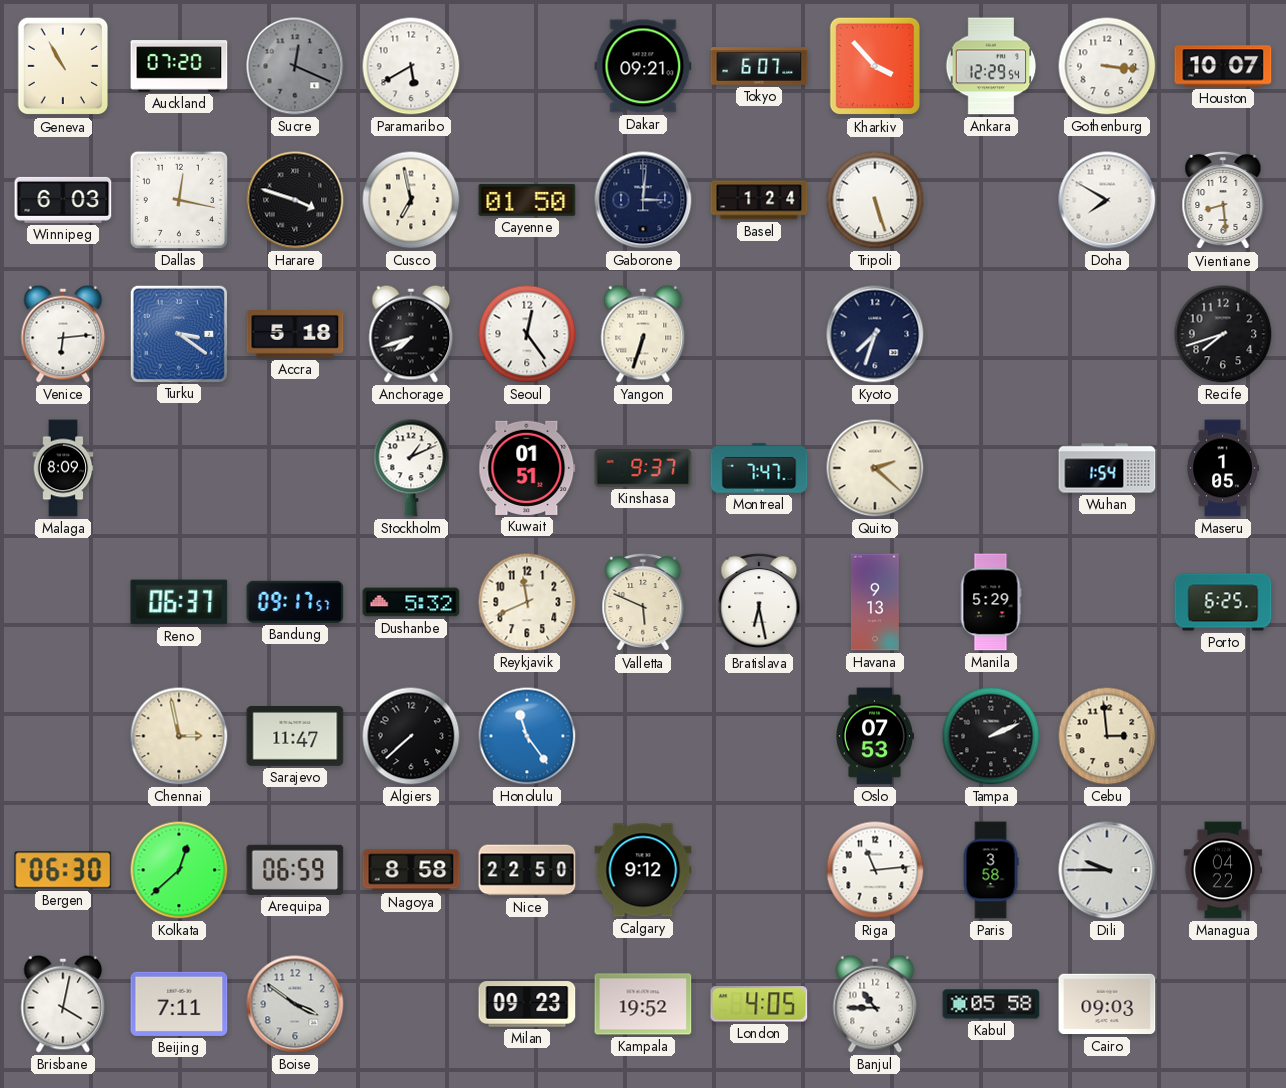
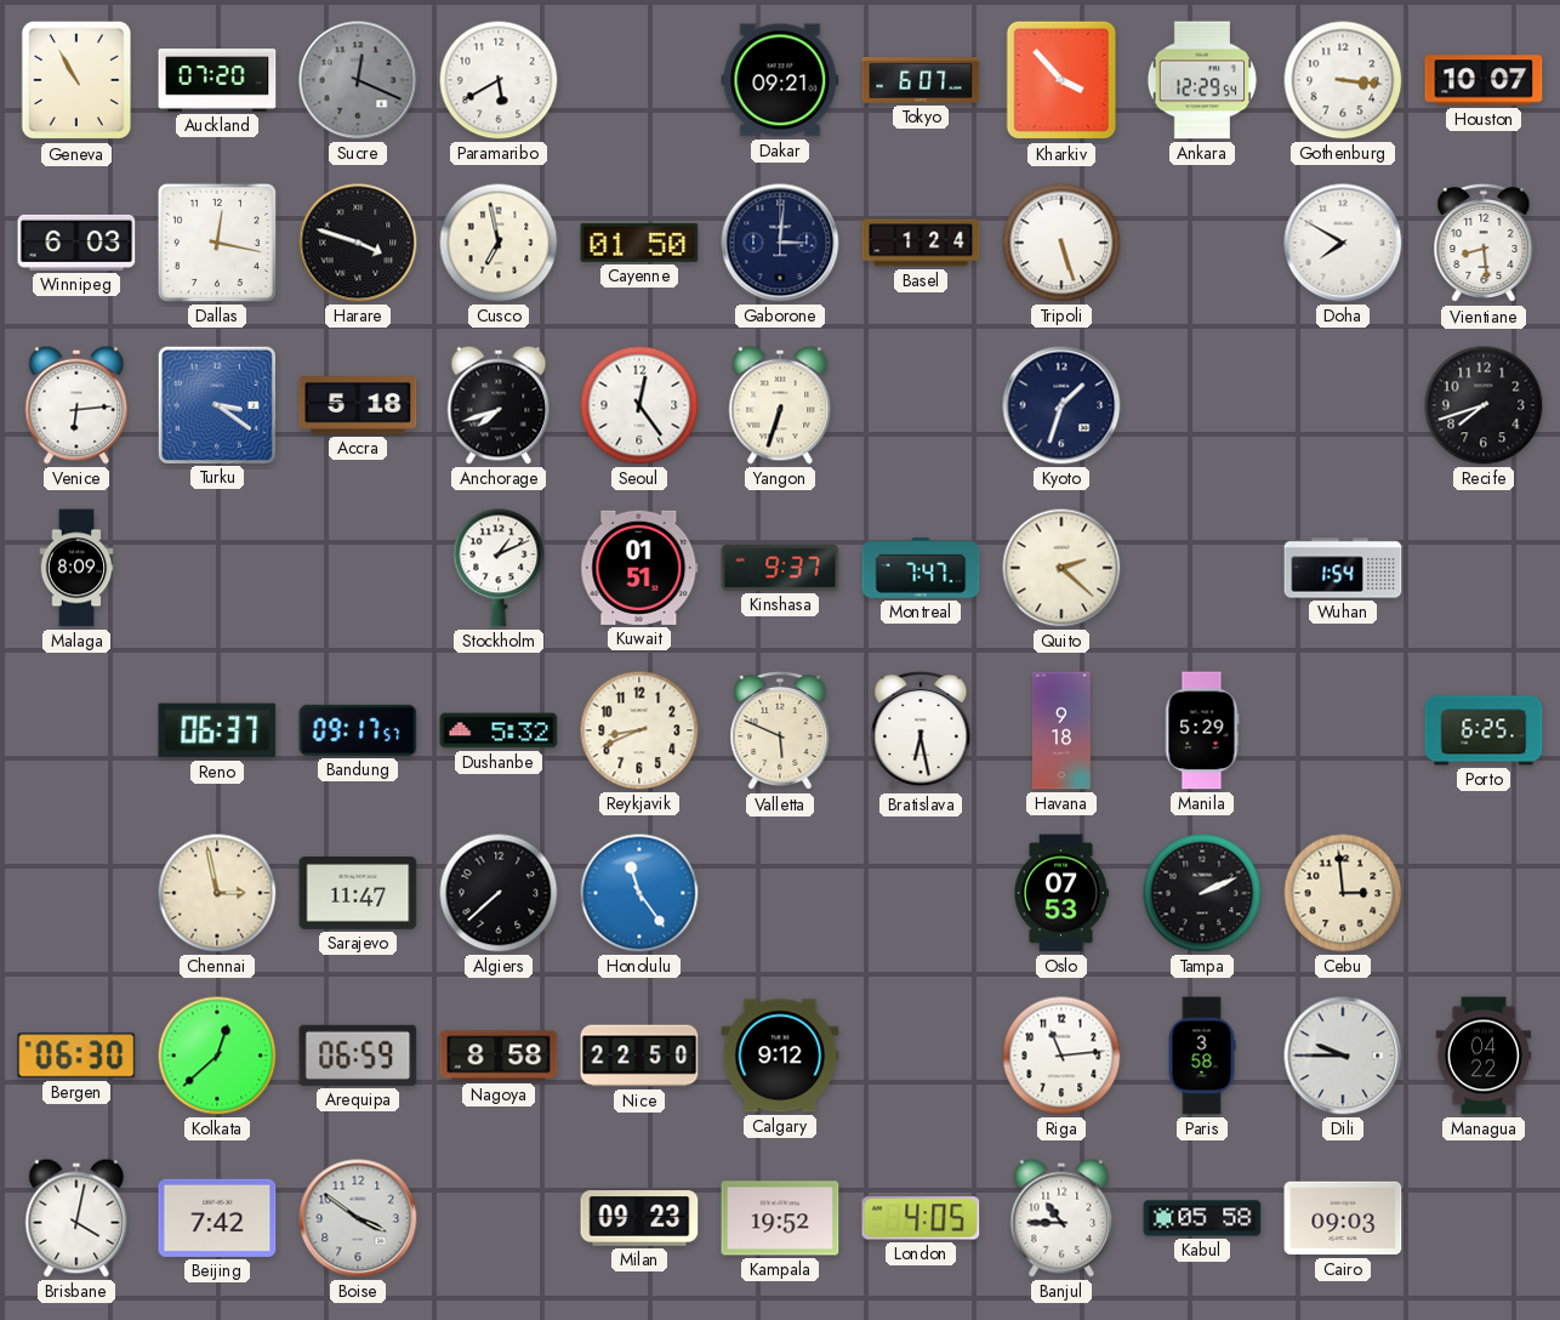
Kyoto: 7:33 -> 1:33
Maseru: 1:05 -> none
Reykjavik: 11:41 -> 8:41
Havana: 9:13 -> 9:18
Beijing: 7:11 -> 7:42
